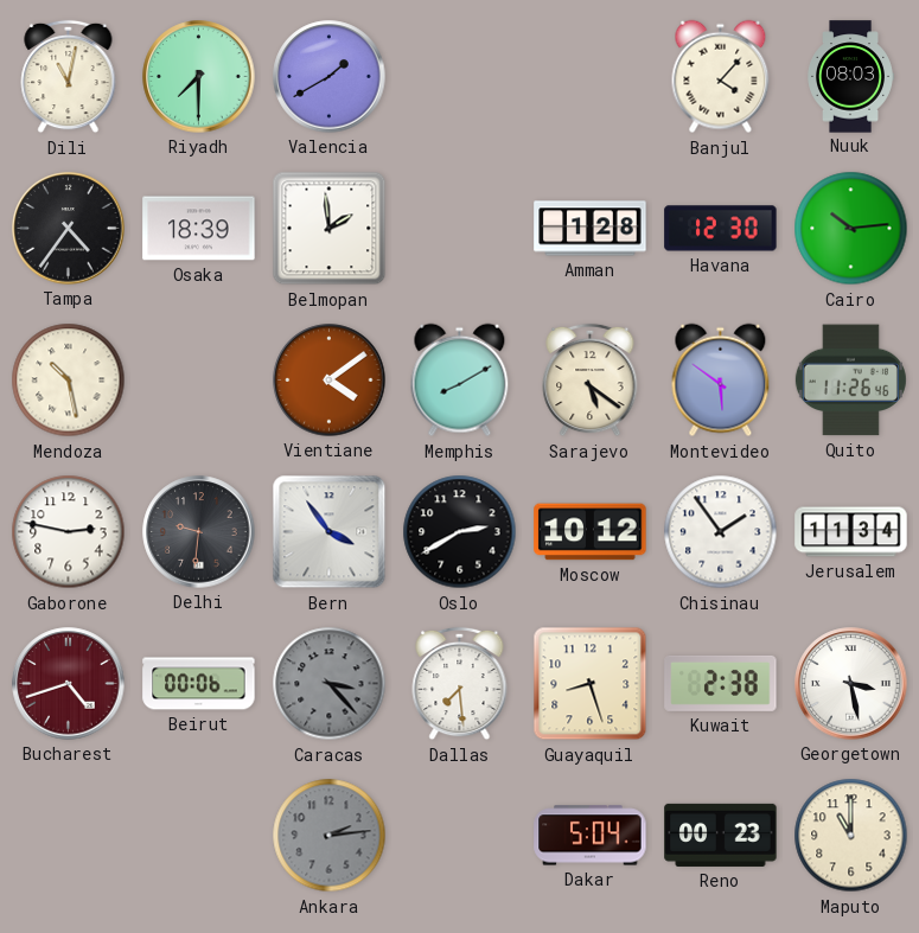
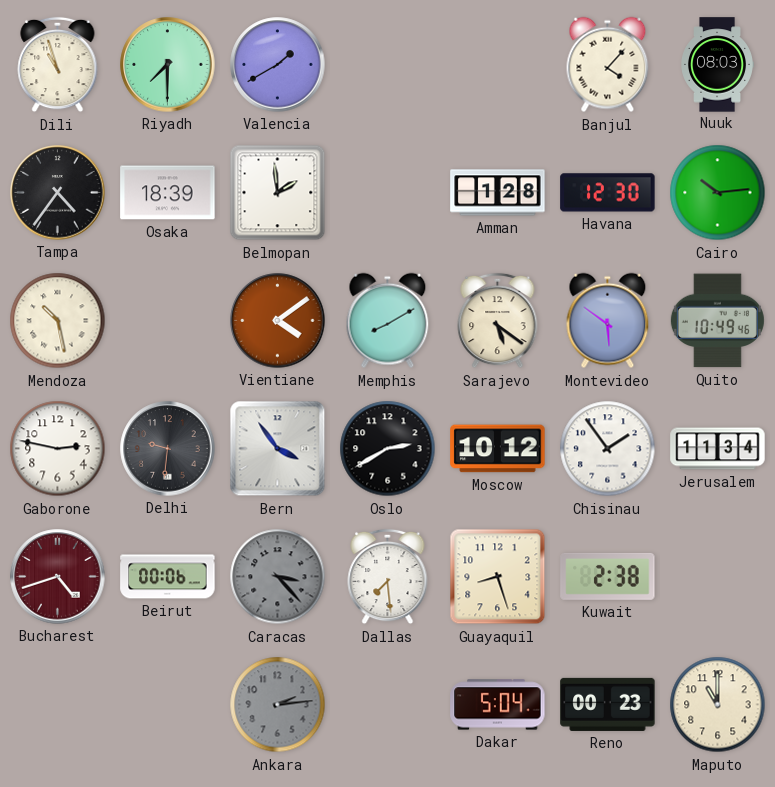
Dili: 11:02 -> 10:57
Quito: 11:26 -> 10:49
Georgetown: 3:28 -> none
